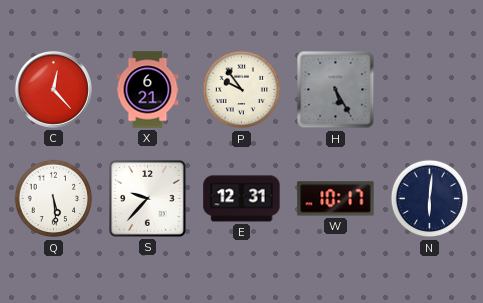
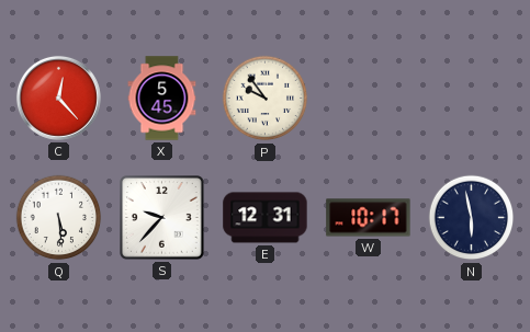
X: 6:21 -> 5:45
H: 5:25 -> none
N: 6:01 -> 5:58
